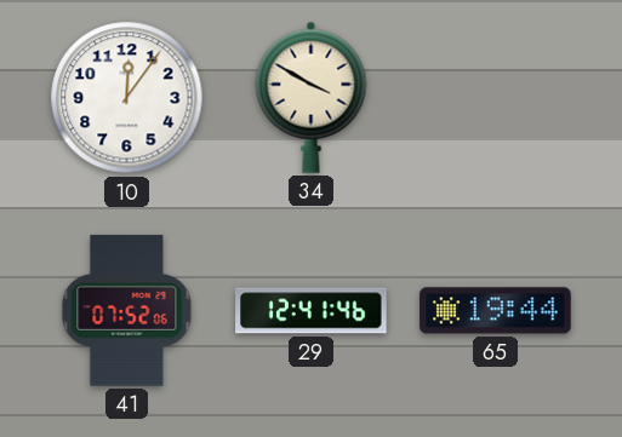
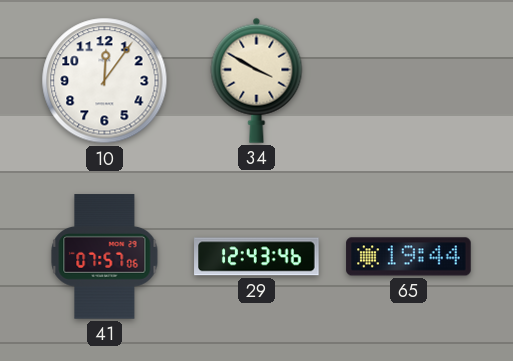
41: 07:52 -> 07:57
29: 12:41 -> 12:43
